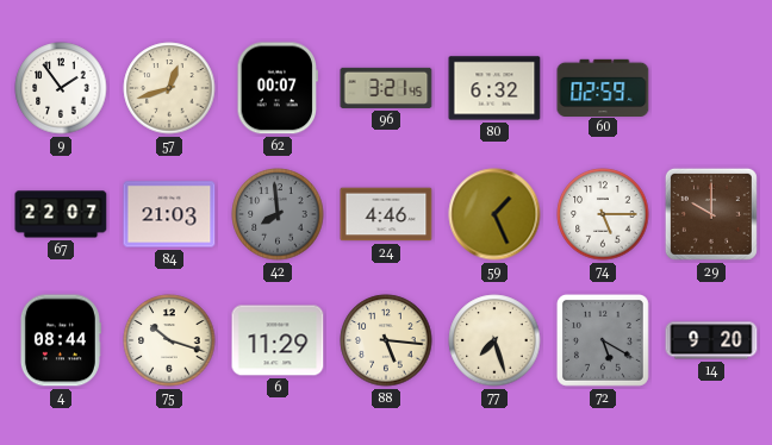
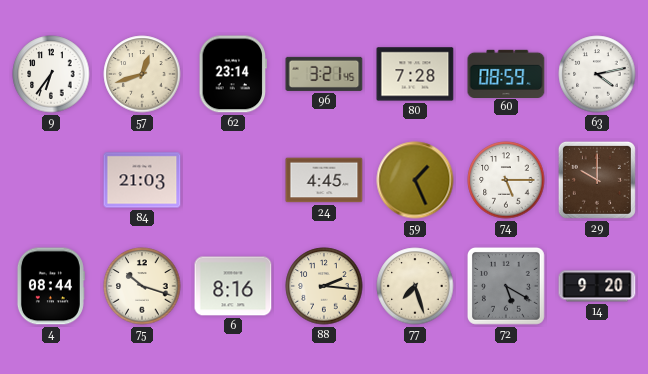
9: 1:54 -> 6:36
62: 00:07 -> 23:14
80: 6:32 -> 7:28
60: 02:59 -> 08:59
63: none -> 4:13
67: 22:07 -> none
42: 7:59 -> none
24: 4:46 -> 4:45
6: 11:29 -> 8:16
88: 5:16 -> 2:16
